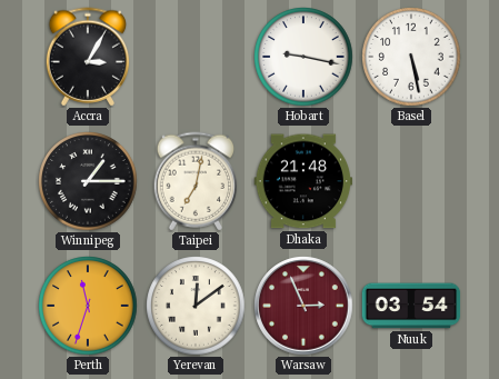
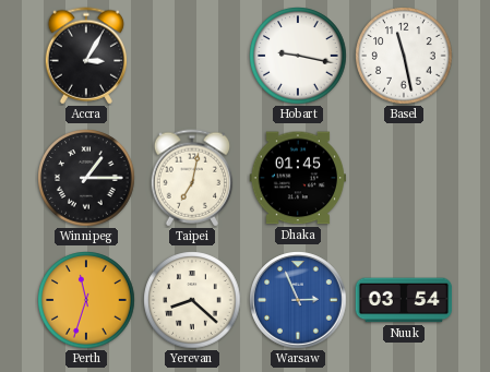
Basel: 5:28 -> 11:28
Dhaka: 21:48 -> 01:45
Yerevan: 12:09 -> 8:22
Warsaw dial: burgundy -> blue
